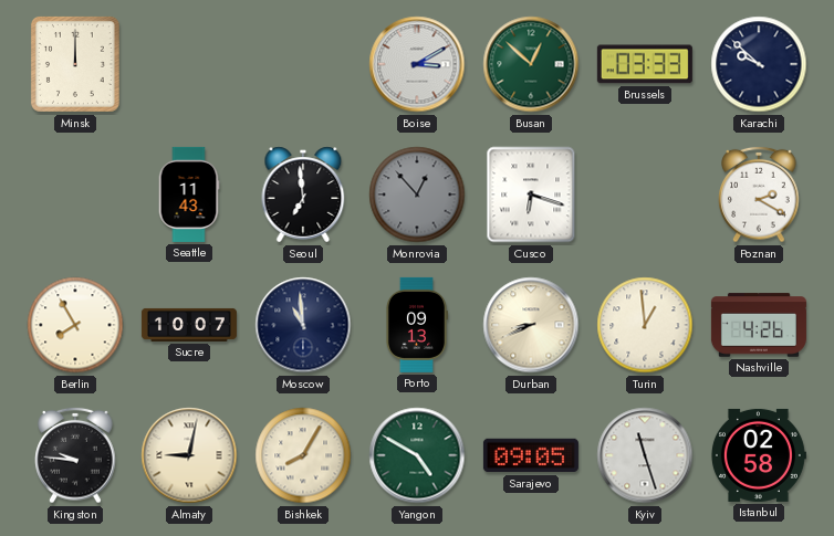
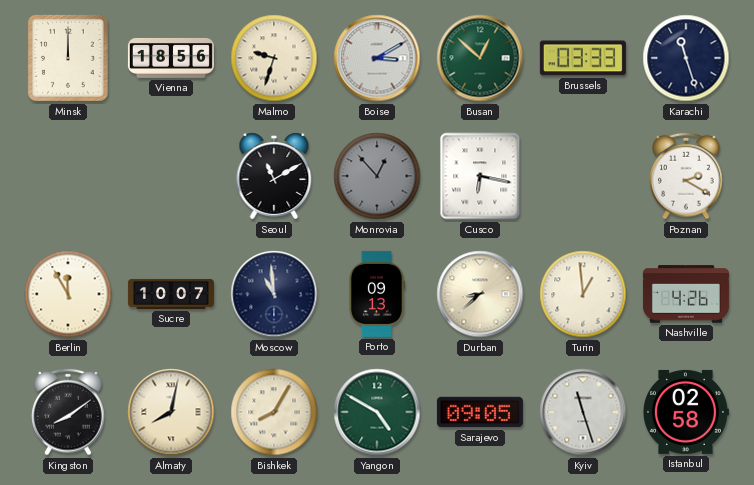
Vienna: none -> 18:56
Malmo: none -> 9:33
Karachi: 9:52 -> 11:27
Seattle: 11:43 -> none
Seoul: 6:59 -> 11:10
Cusco: 6:18 -> 6:17
Berlin: 7:55 -> 11:55
Durban: 8:41 -> 8:38
Kingston: 9:46 -> 8:09
Almaty: 9:02 -> 8:02
